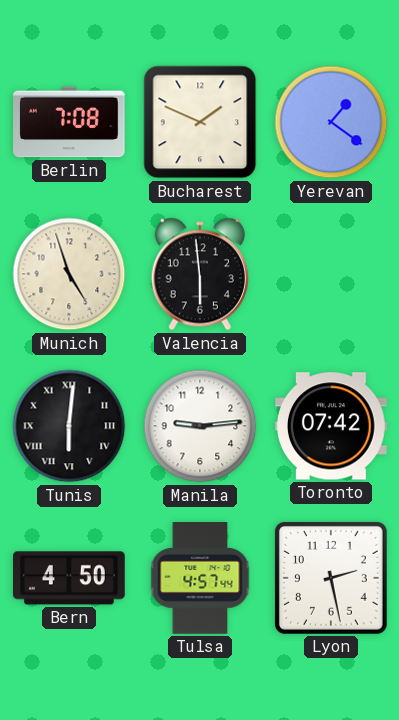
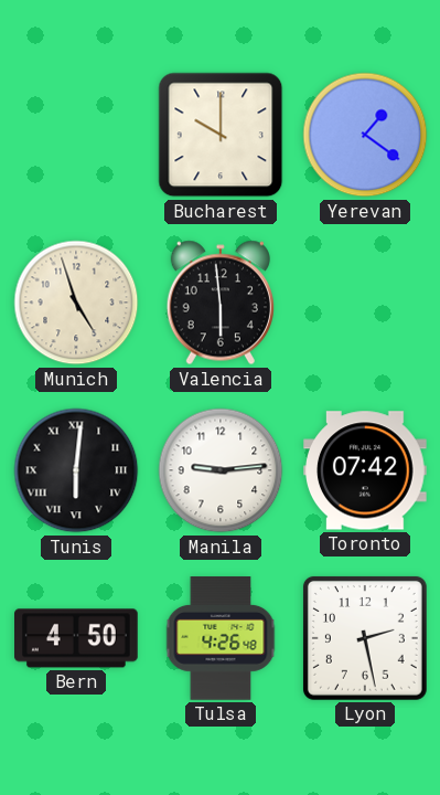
Berlin: 7:08 -> none
Bucharest: 1:49 -> 10:00
Tulsa: 4:57 -> 4:26
